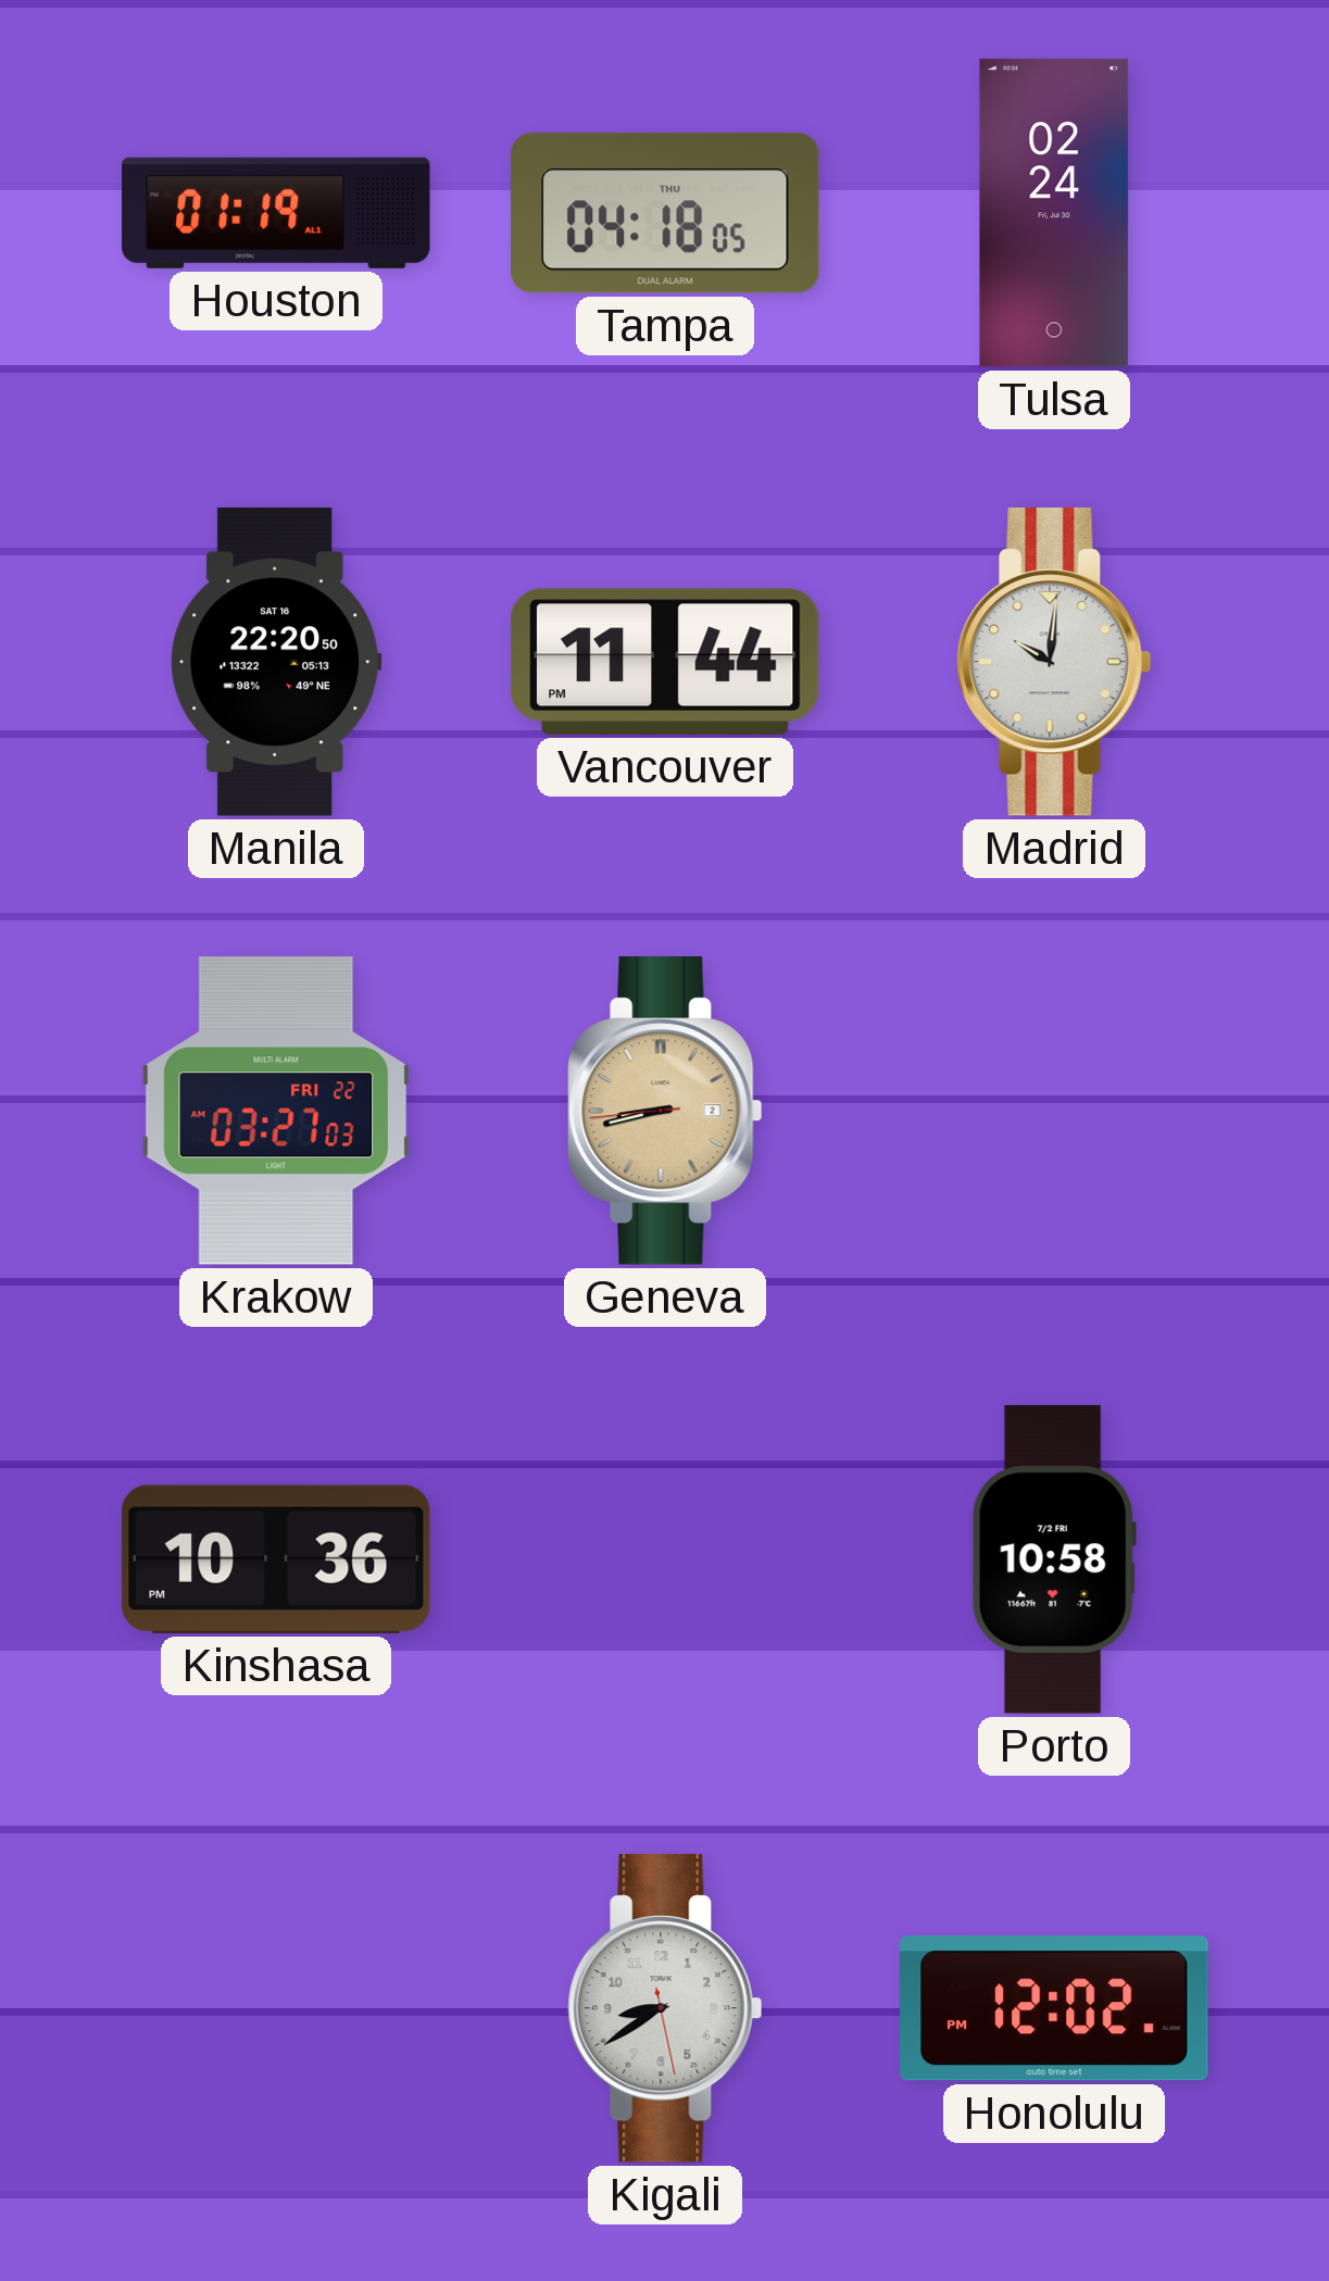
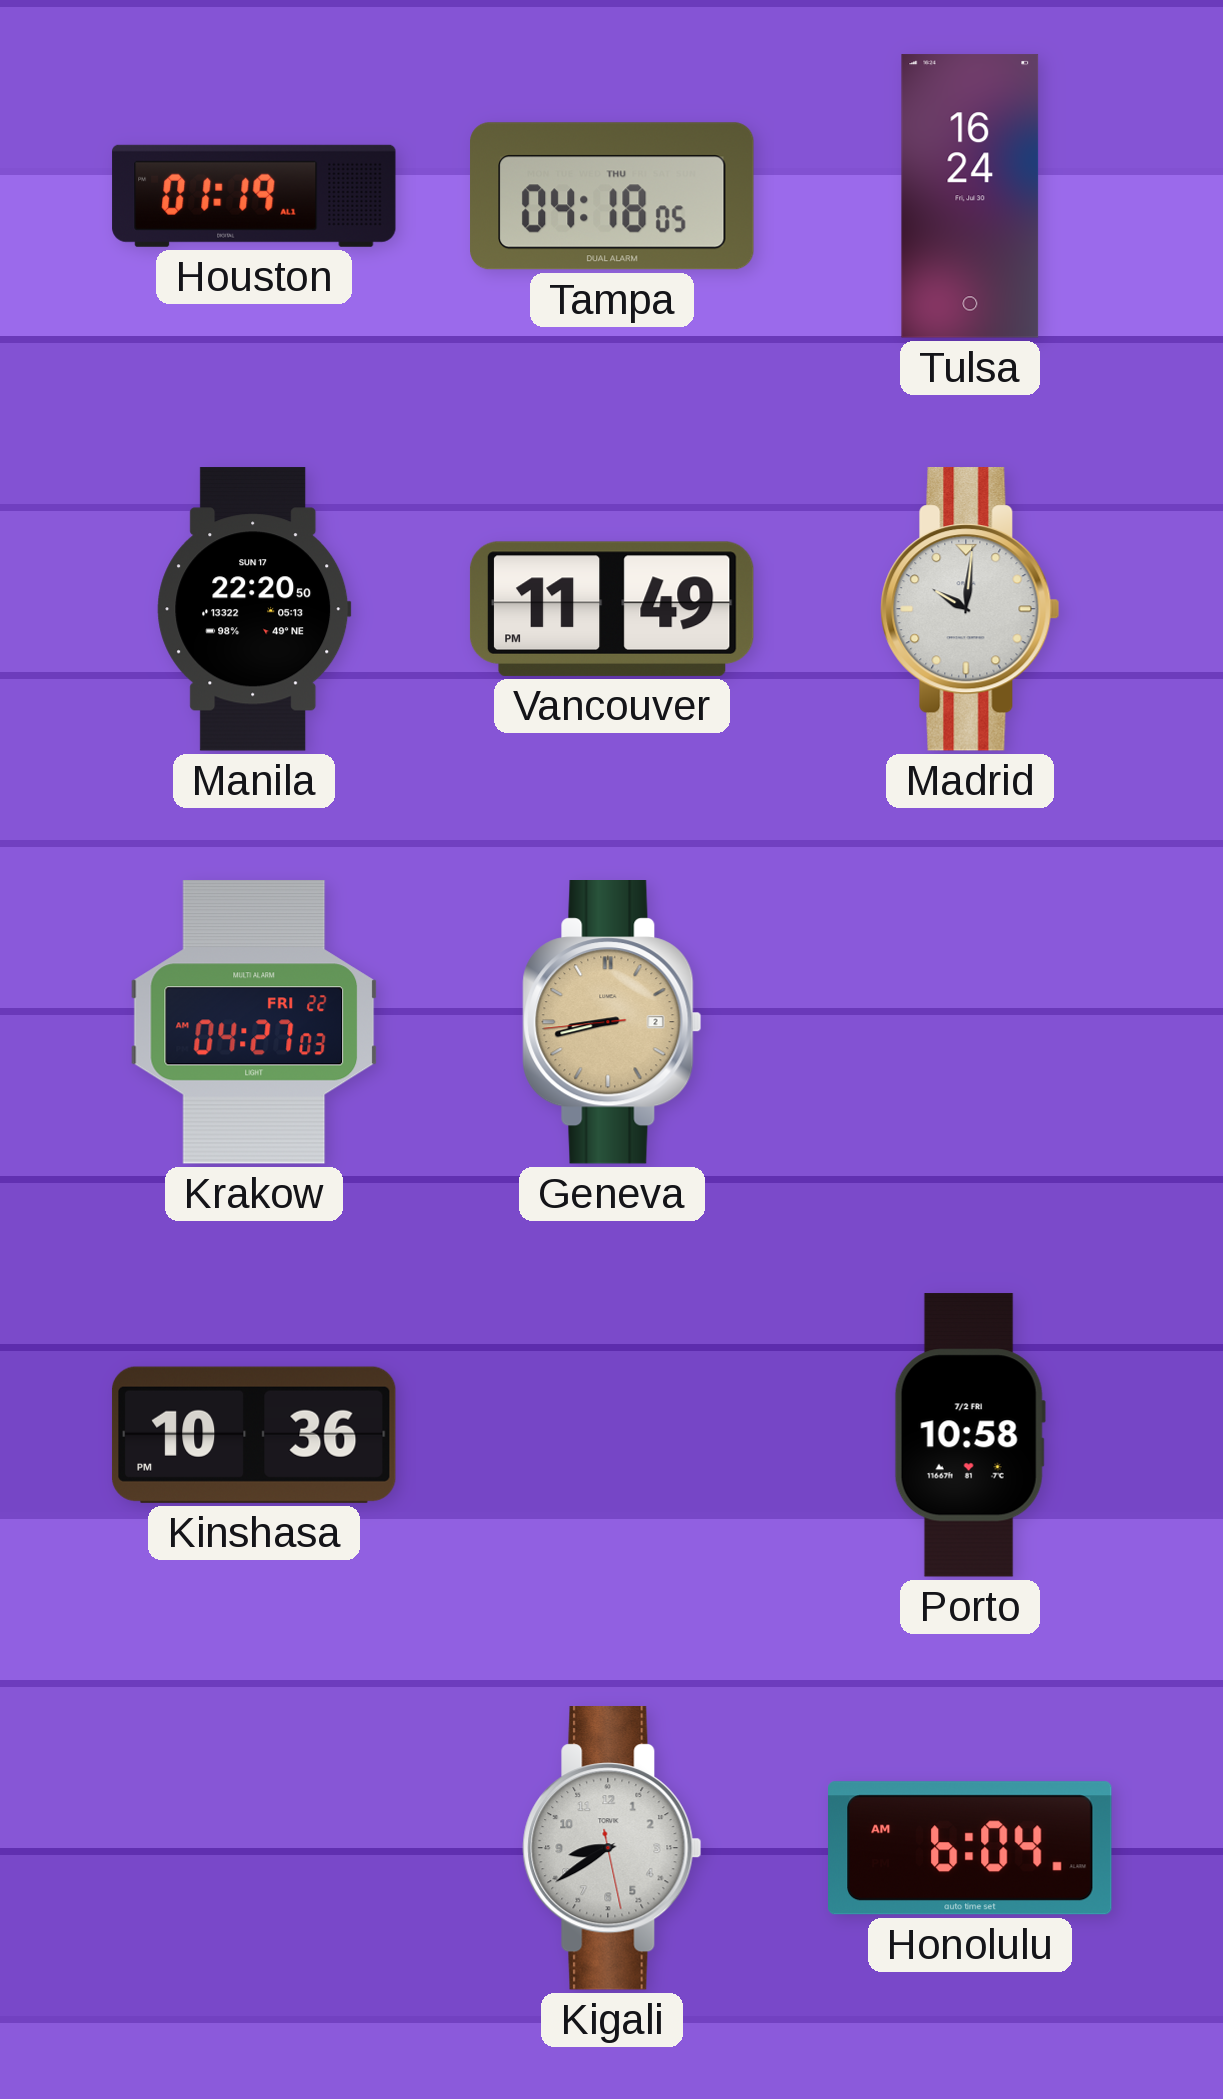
Tulsa: 02:24 -> 16:24
Manila date: SAT 16 -> SUN 17
Vancouver: 11:44 -> 11:49
Krakow: 03:27 -> 04:27
Honolulu: 12:02 -> 6:04
